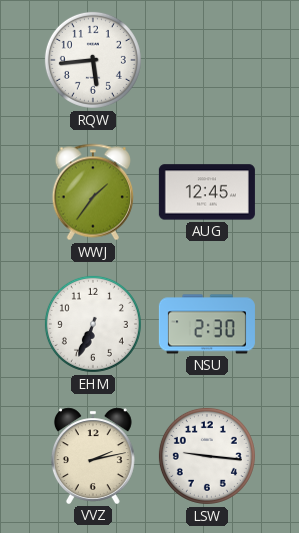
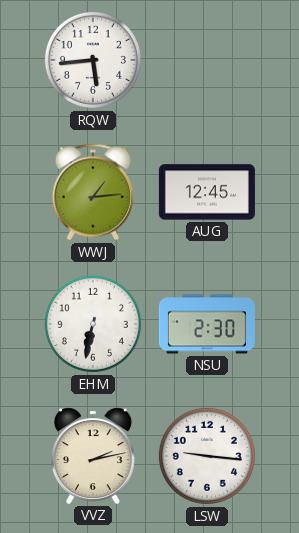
WWJ: 1:36 -> 1:14
EHM: 6:34 -> 6:32
